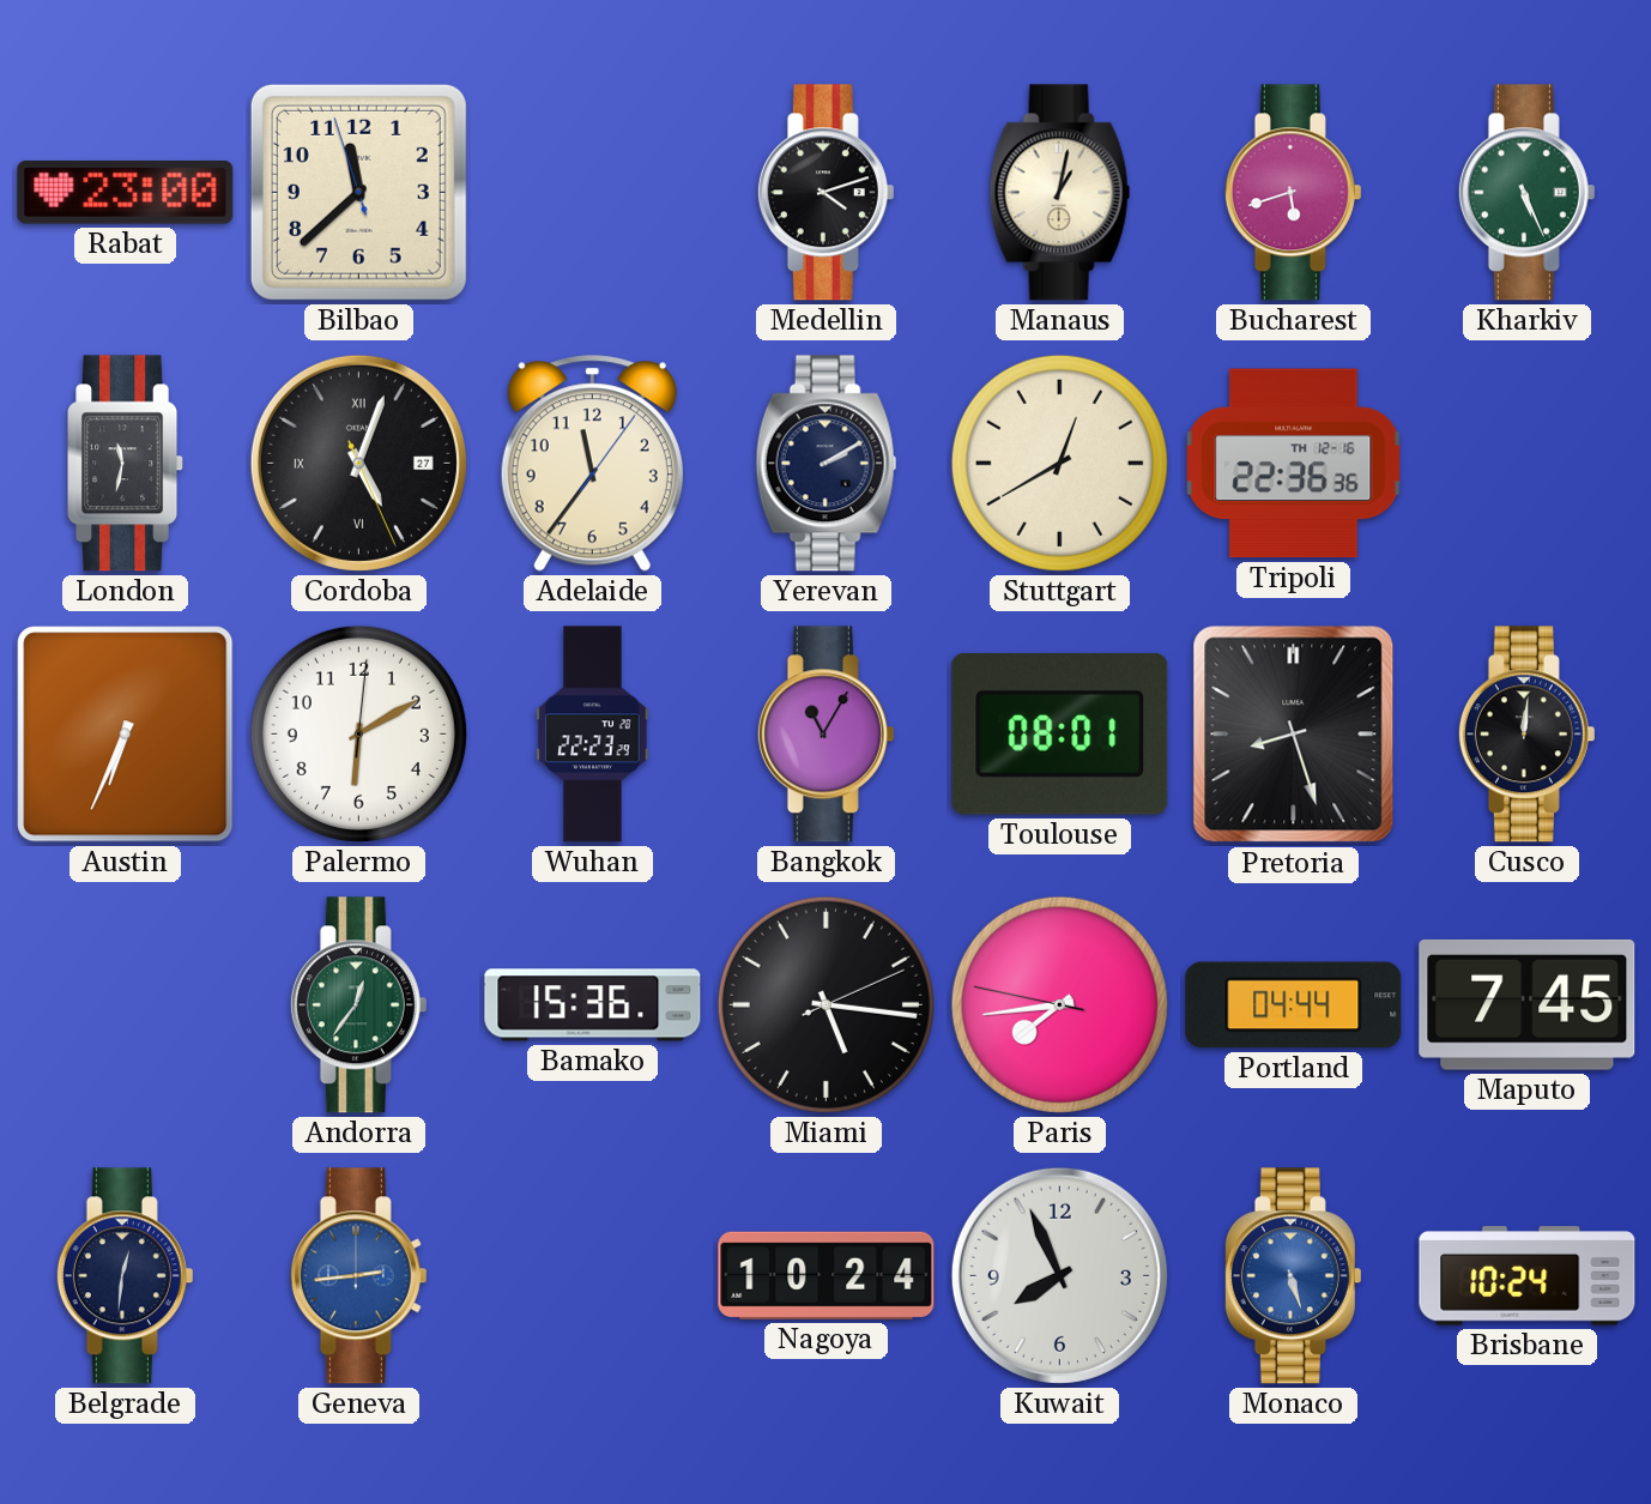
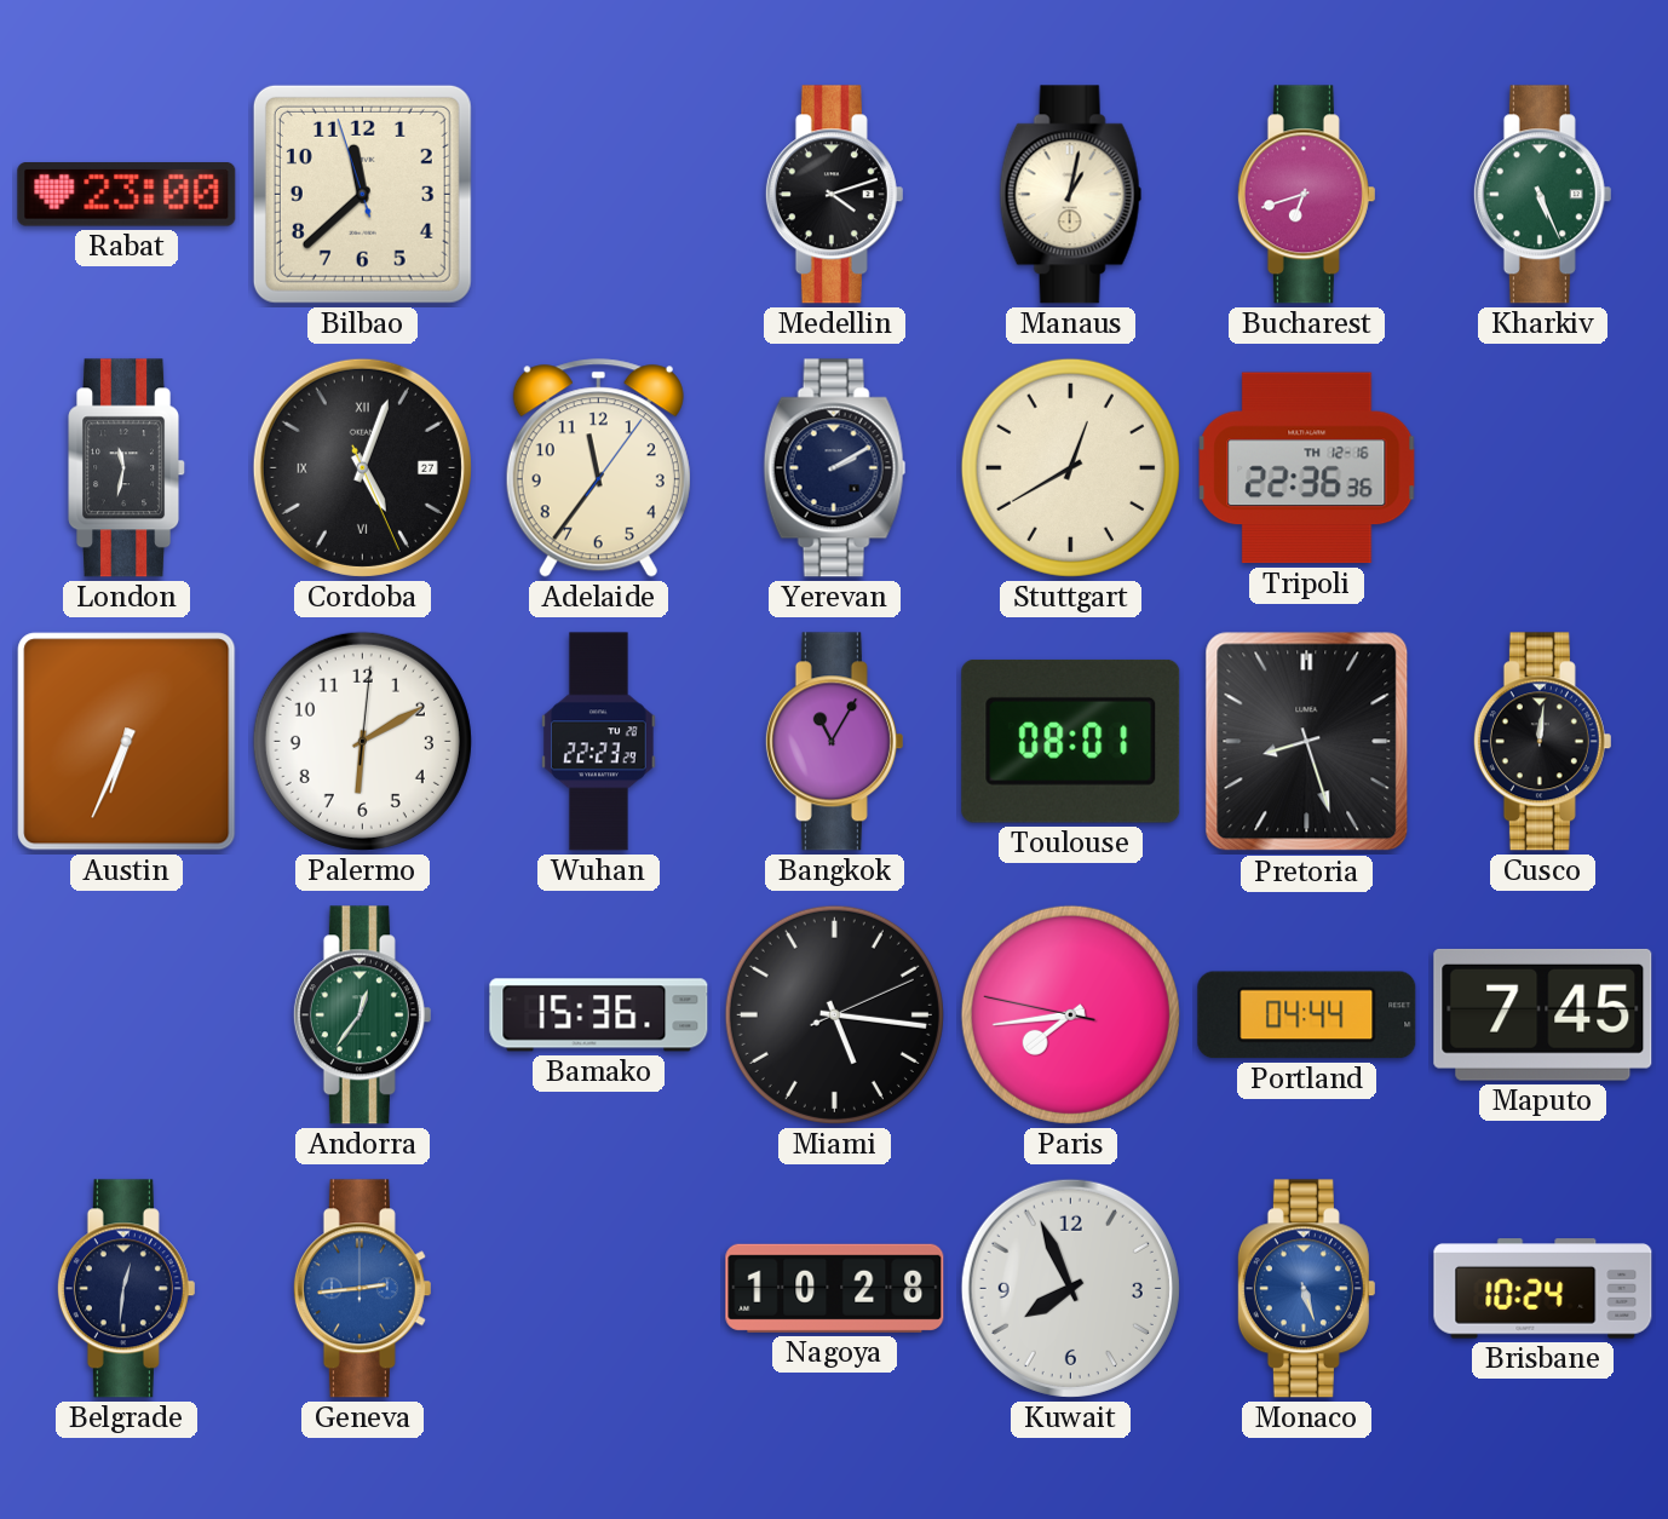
Bucharest: 5:42 -> 6:42
Nagoya: 10:24 -> 10:28
